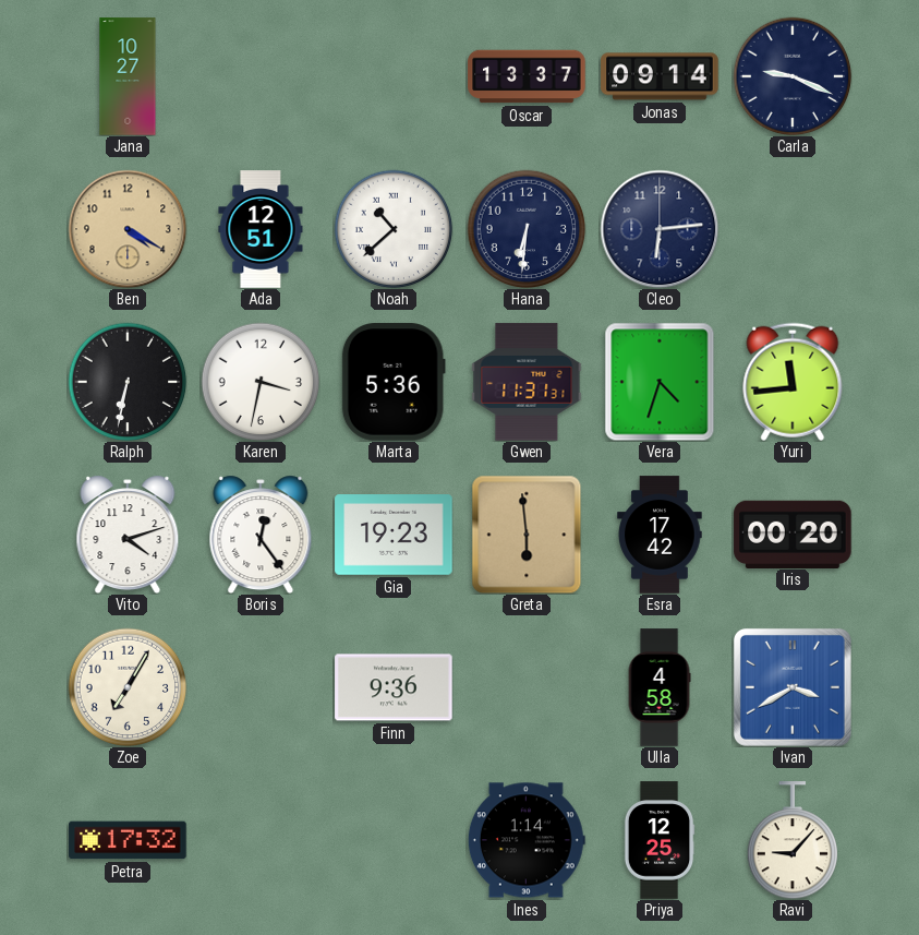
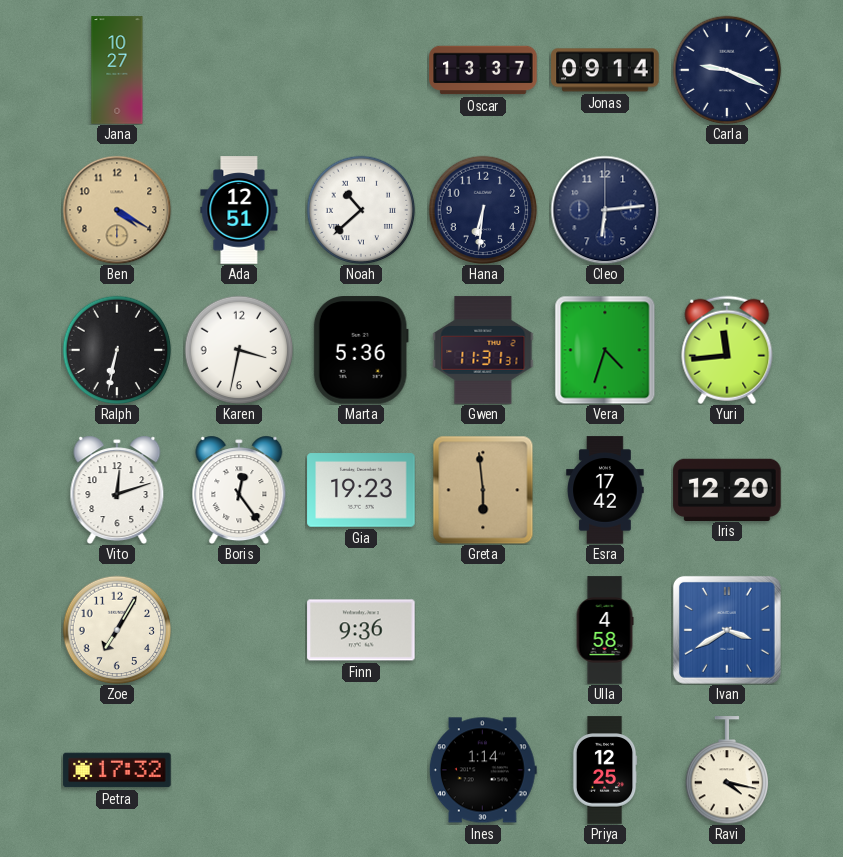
Vito: 4:12 -> 12:12
Iris: 00:20 -> 12:20
Ravi: 9:07 -> 4:17
